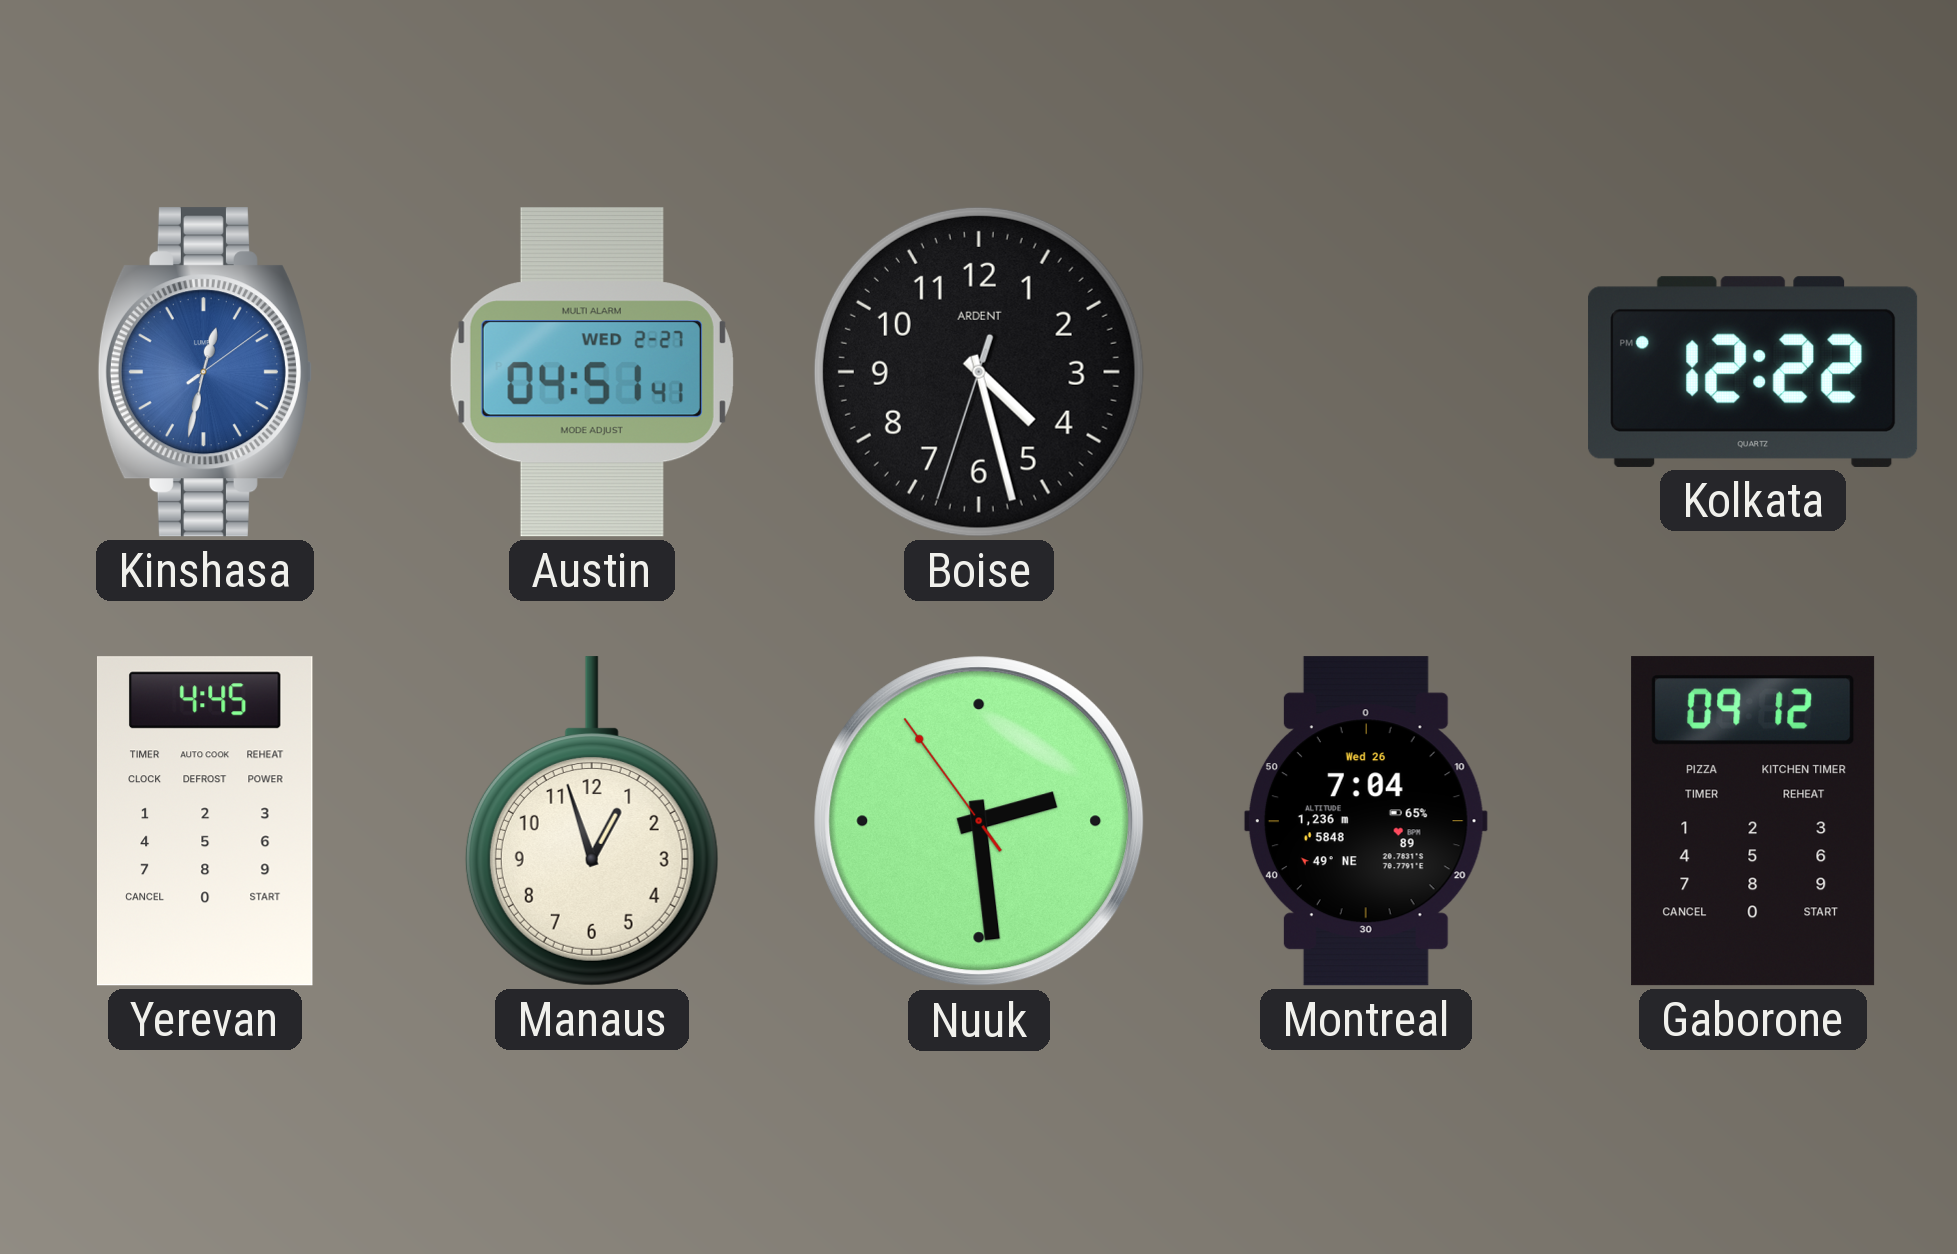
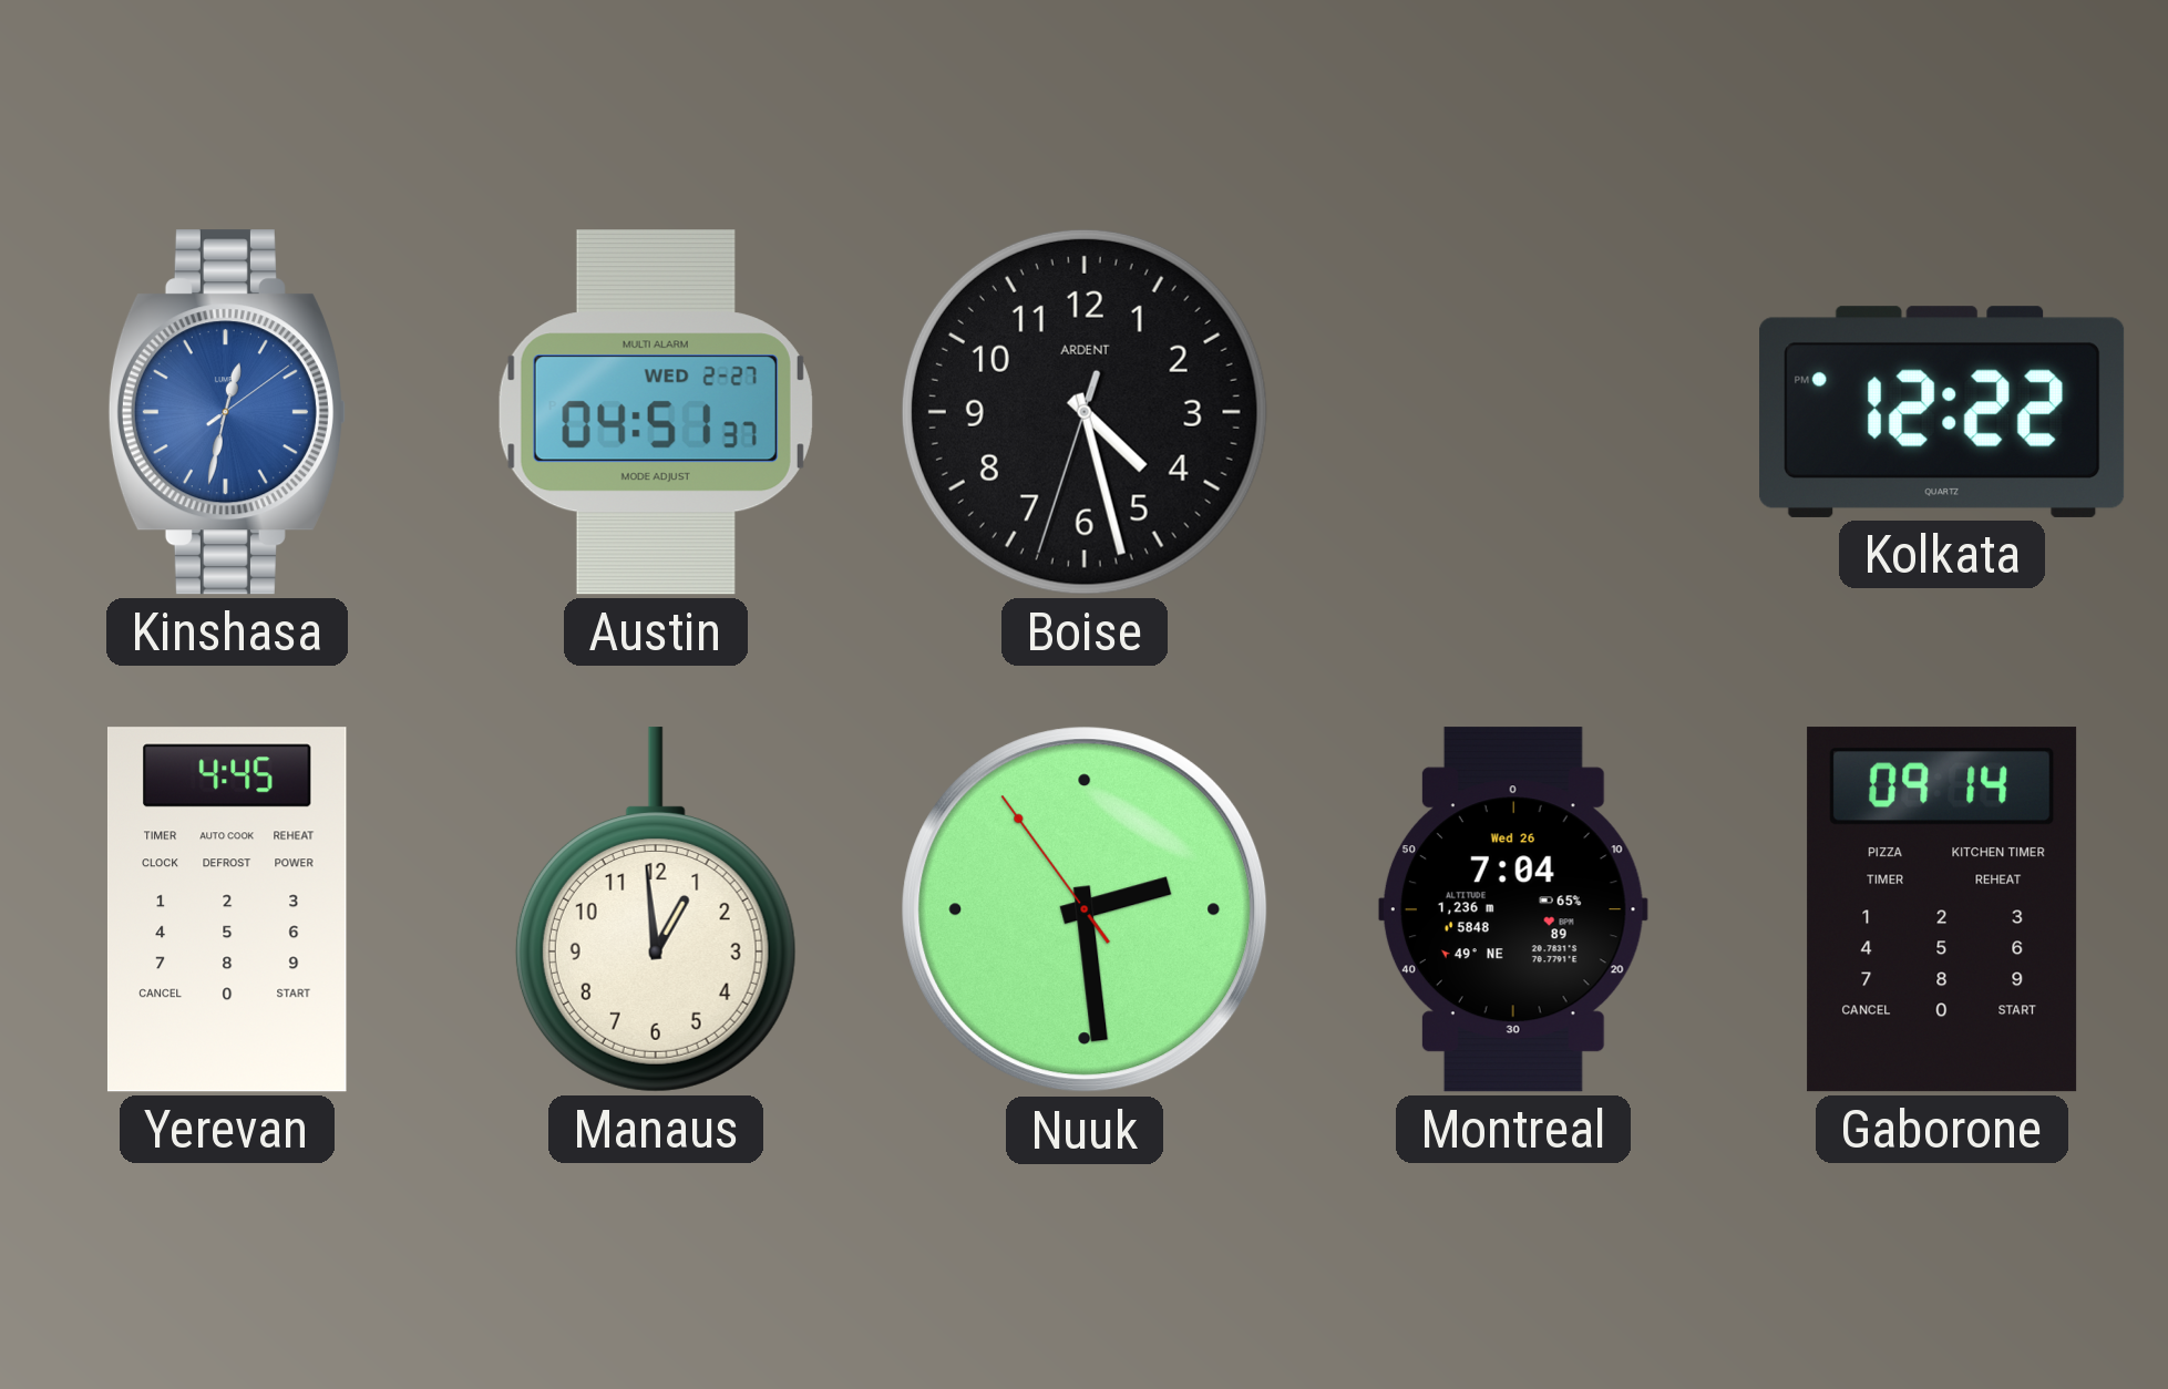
Austin: 04:51:41 -> 04:51:37
Manaus: 12:57 -> 12:59
Gaborone: 09:12 -> 09:14
